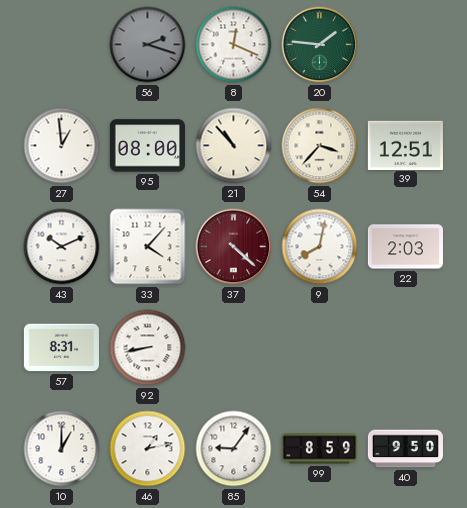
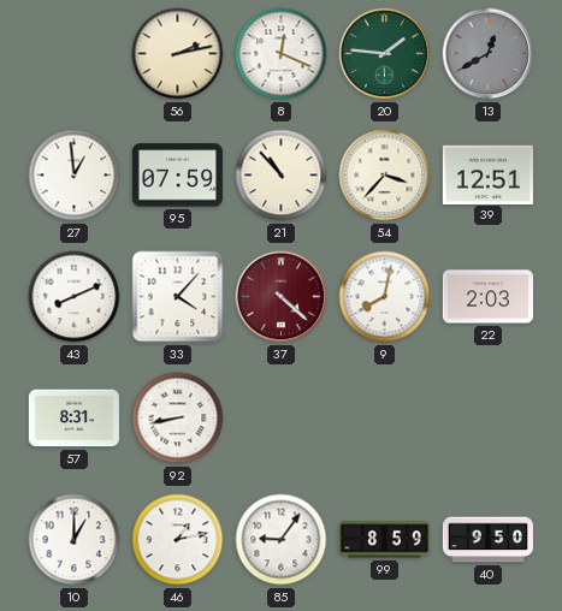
56: 2:18 -> 2:13
56 dial: grey -> cream
13: none -> 12:40
95: 08:00 -> 07:59
43: 10:11 -> 8:11
